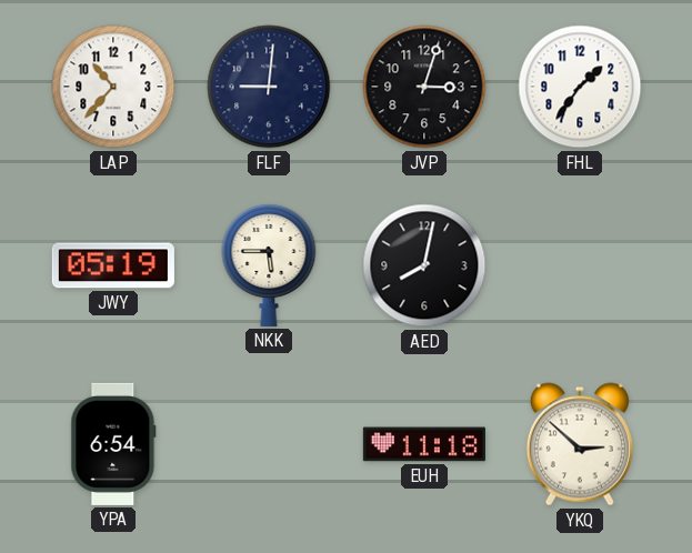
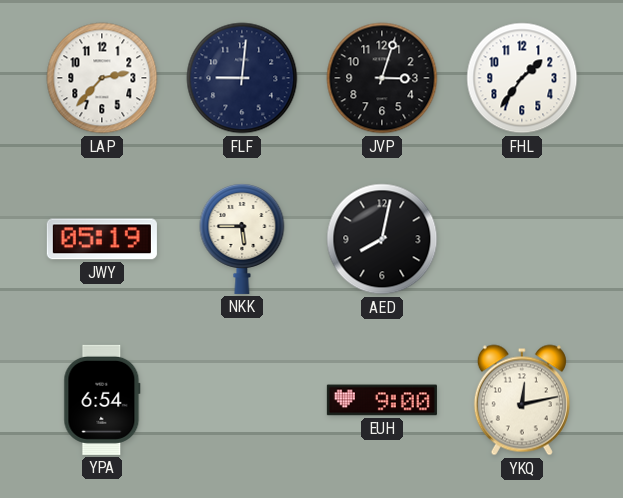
LAP: 10:37 -> 2:37
EUH: 11:18 -> 9:00
YKQ: 2:52 -> 12:13
